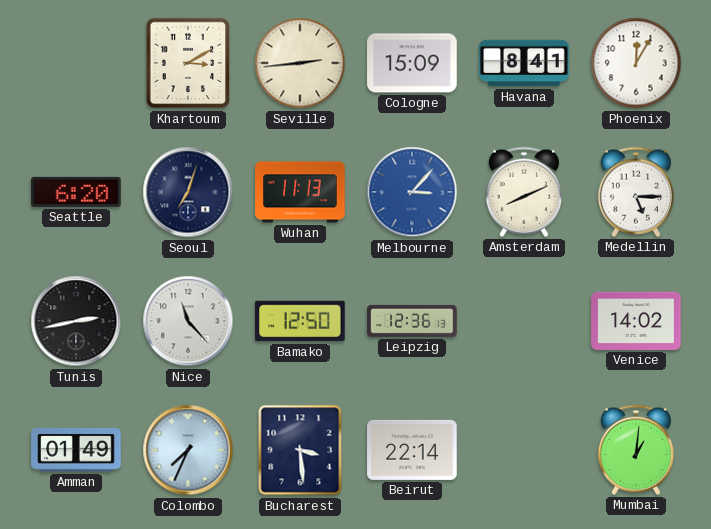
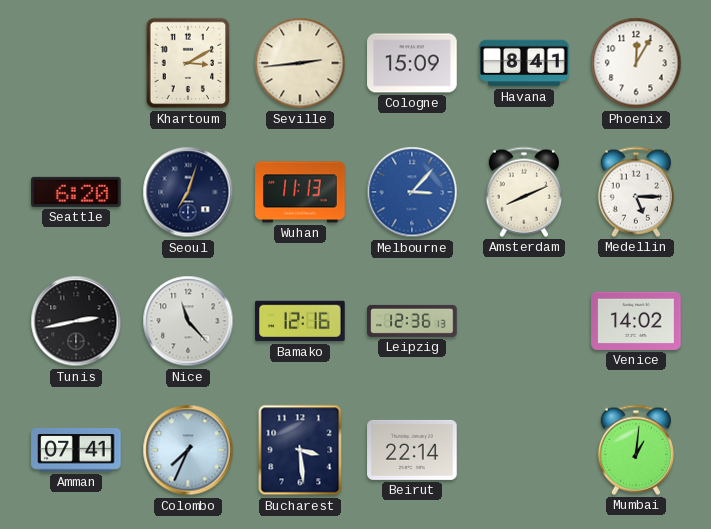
Bamako: 12:50 -> 12:16
Amman: 01:49 -> 07:41
